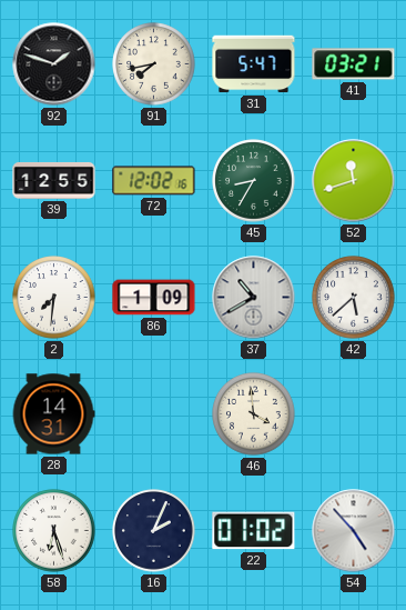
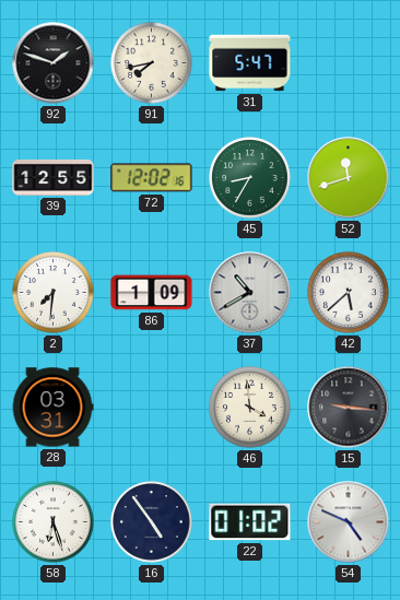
41: 03:21 -> none
28: 14:31 -> 03:31
15: none -> 9:16
16: 2:04 -> 4:54
54: 4:53 -> 4:49
